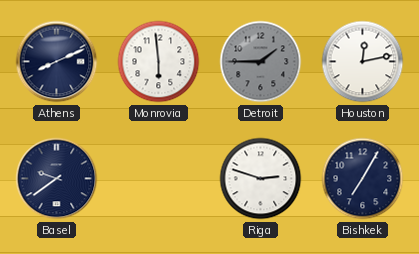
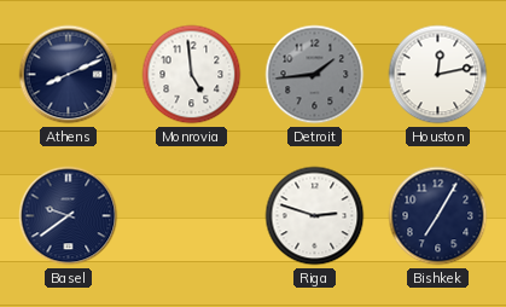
Monrovia: 5:59 -> 4:59
Detroit: 1:45 -> 1:44
